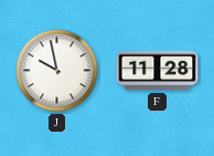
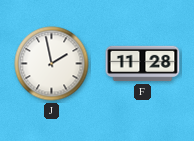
J: 9:58 -> 1:58
